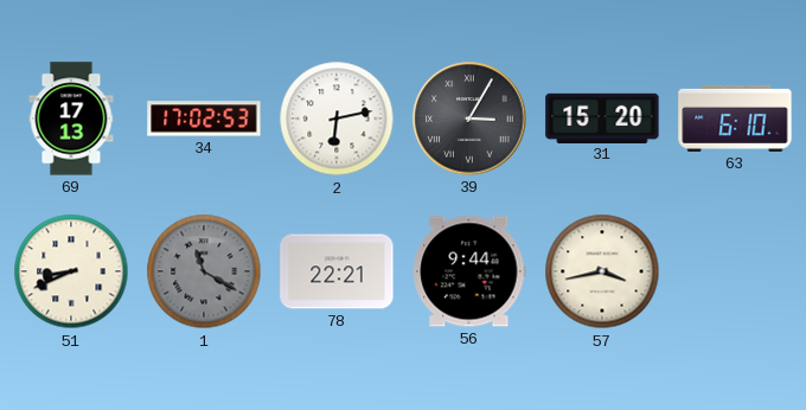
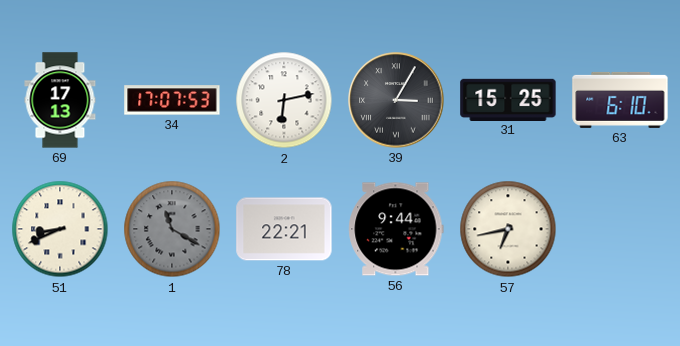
34: 17:02 -> 17:07
31: 15:20 -> 15:25
57: 3:43 -> 6:43
